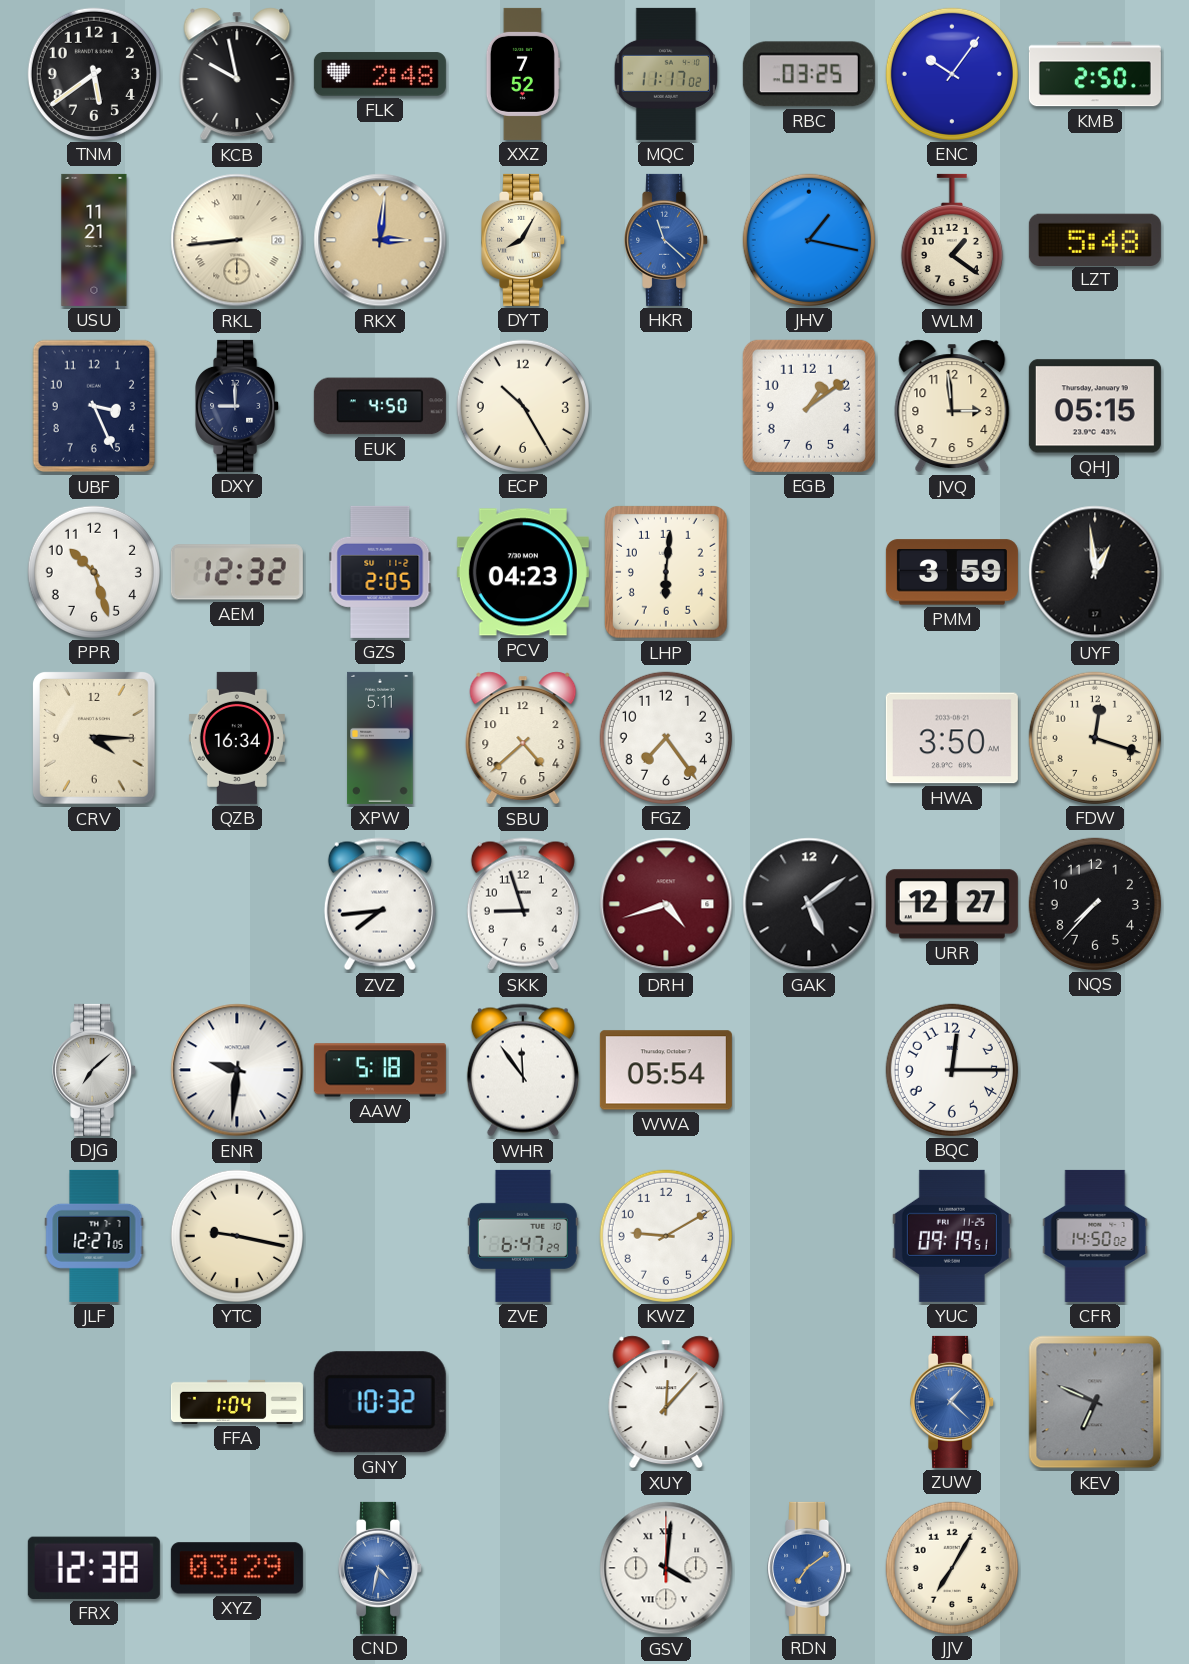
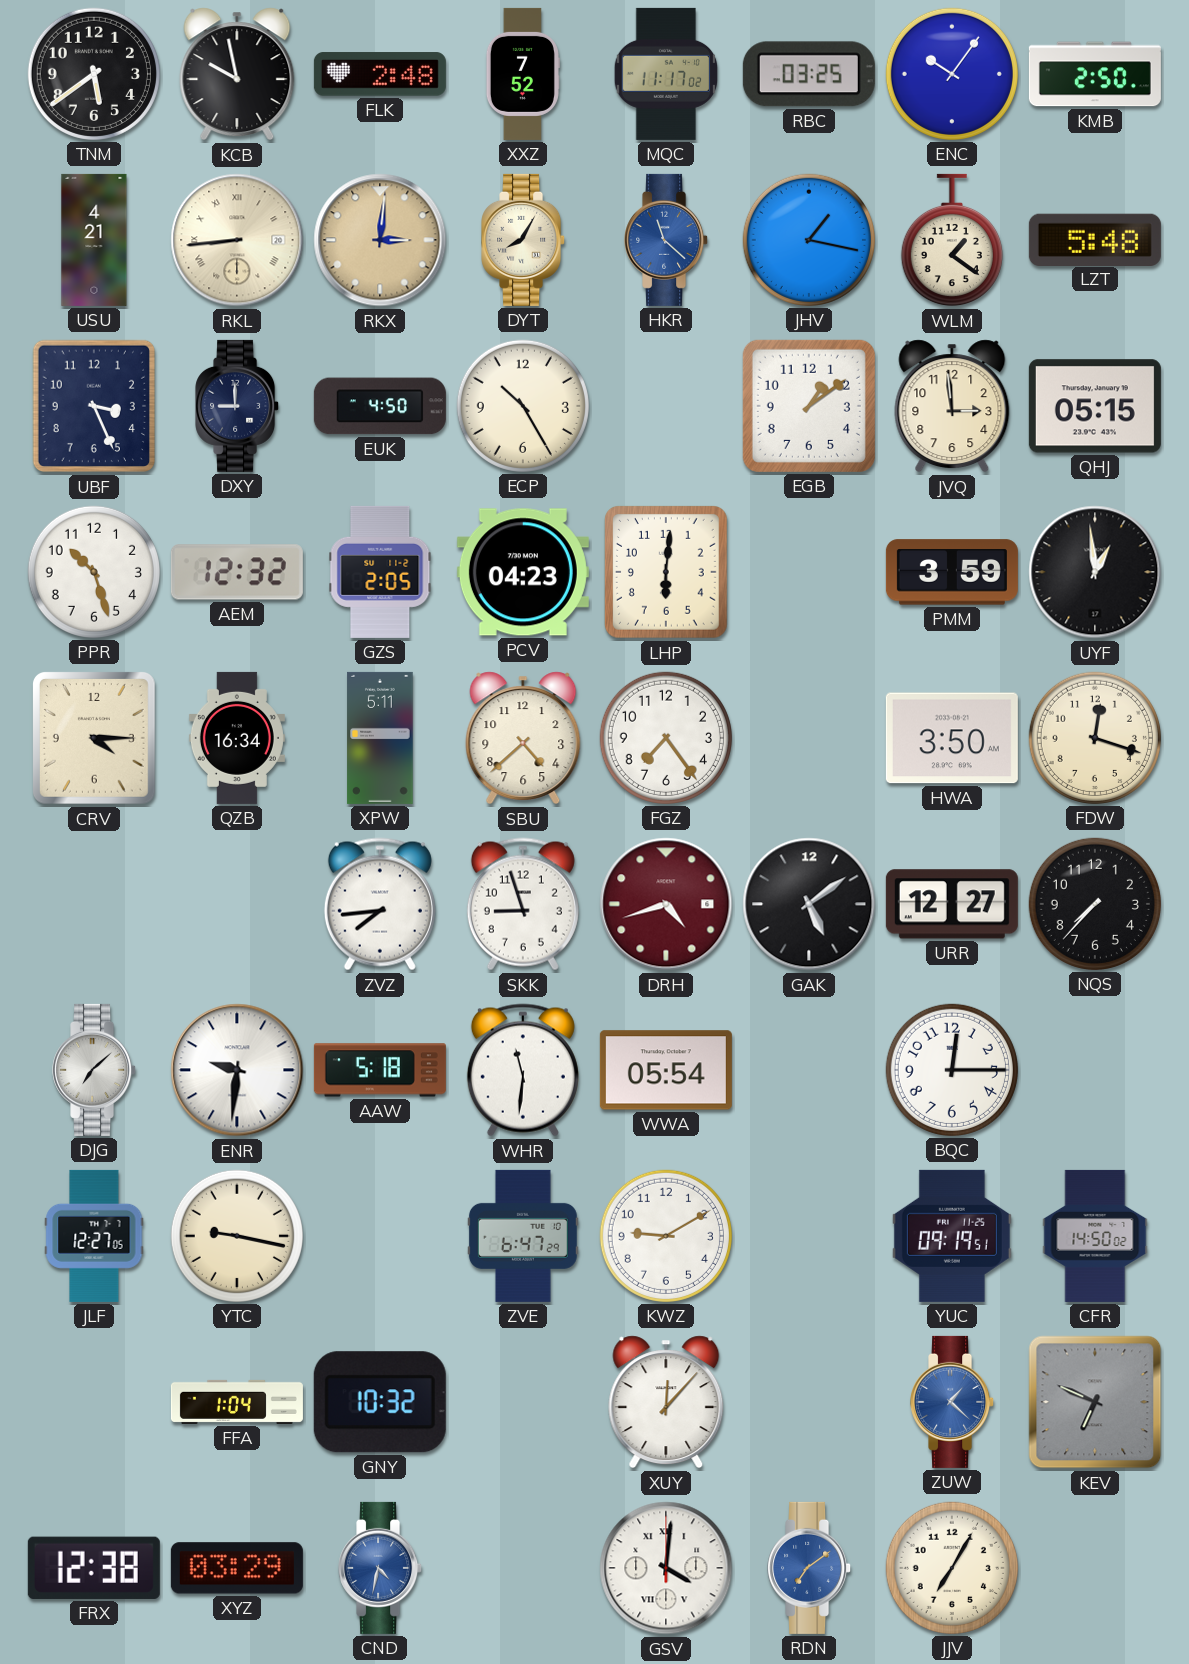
USU: 11:21 -> 4:21
WHR: 11:54 -> 11:31
